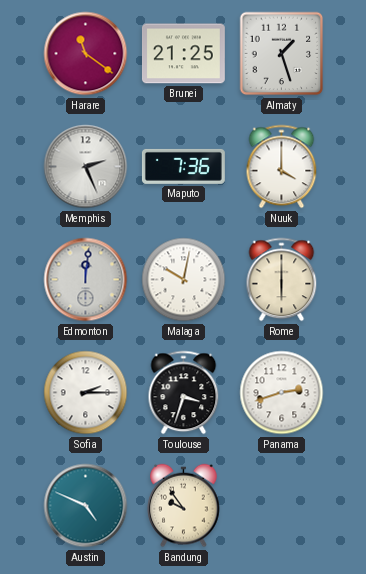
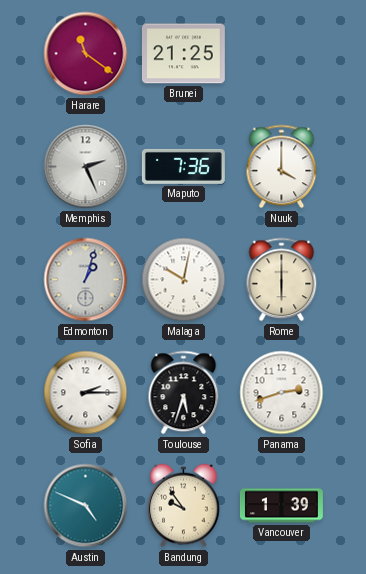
Almaty: 1:27 -> none
Edmonton: 12:01 -> 1:03
Toulouse: 3:33 -> 5:33
Vancouver: none -> 1:39
